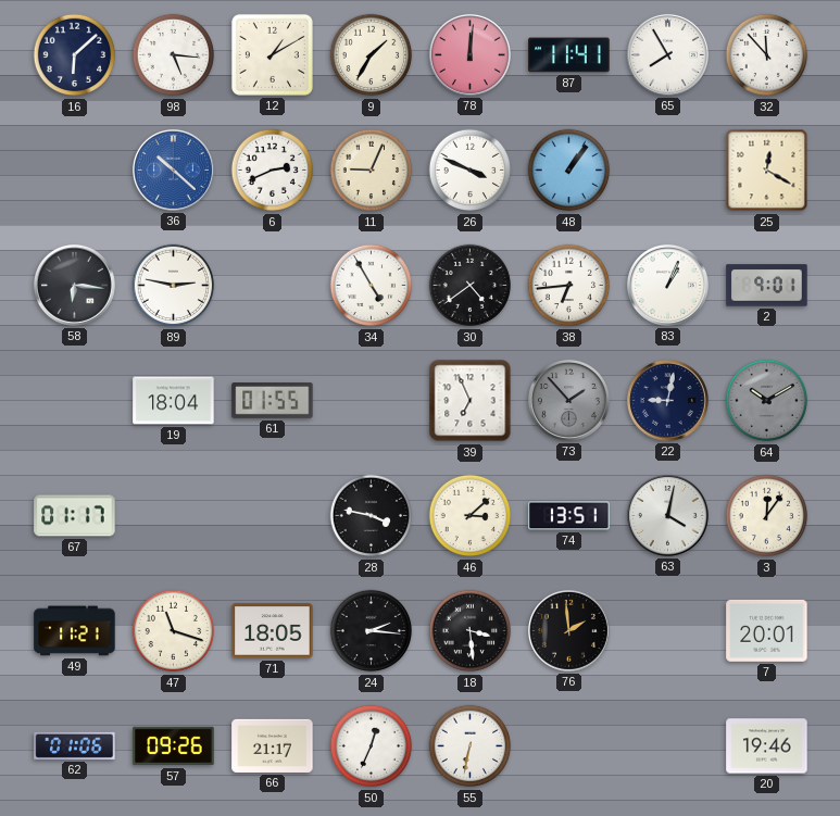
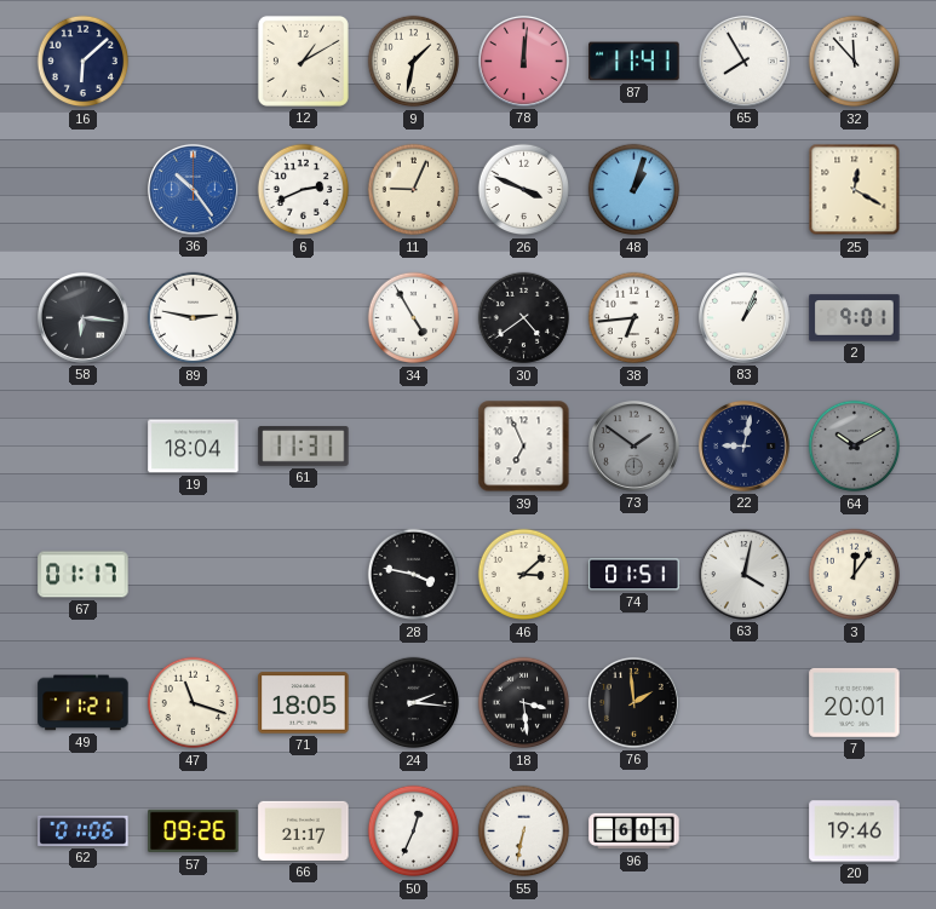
98: 5:16 -> none
9: 1:35 -> 1:32
36: 10:22 -> 10:24
48: 1:06 -> 1:03
61: 01:55 -> 11:31
73: 1:53 -> 1:51
74: 13:51 -> 01:51
96: none -> 6:01
